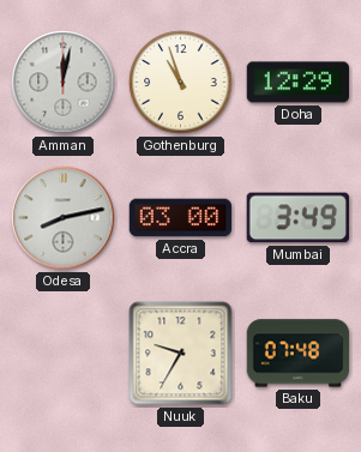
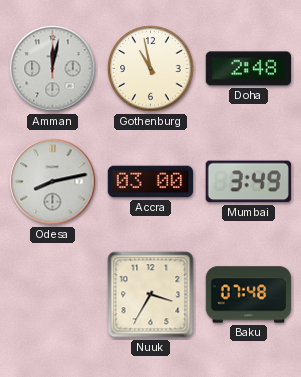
Gothenburg: 10:57 -> 10:58
Doha: 12:29 -> 2:48
Nuuk: 9:35 -> 3:35
